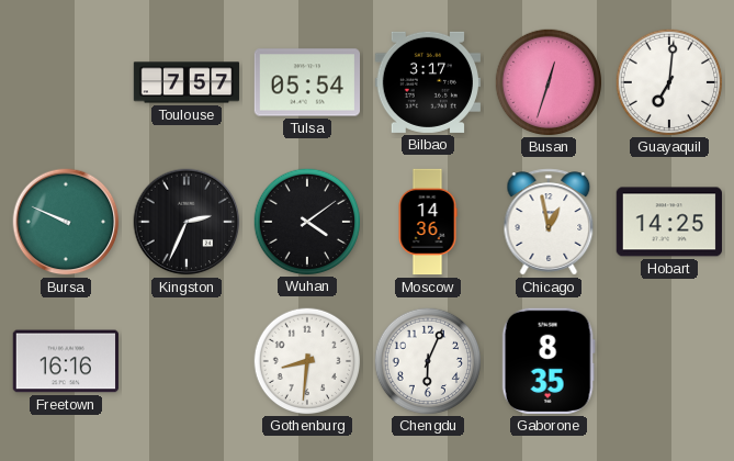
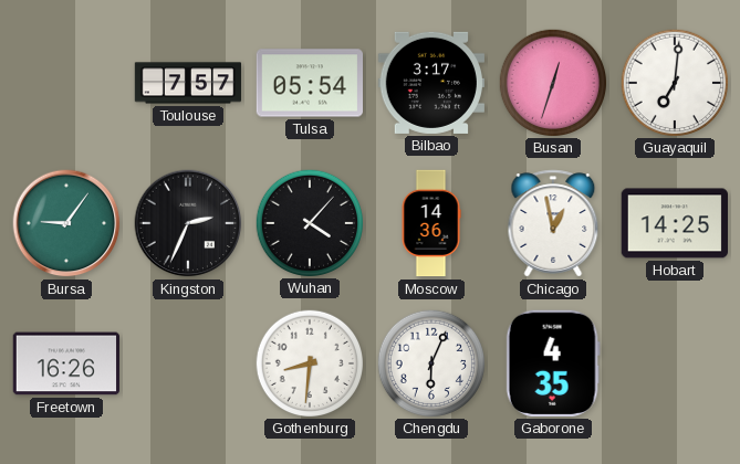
Bursa: 9:49 -> 9:06
Wuhan: 4:09 -> 4:07
Freetown: 16:16 -> 16:26
Gaborone: 8:35 -> 4:35
